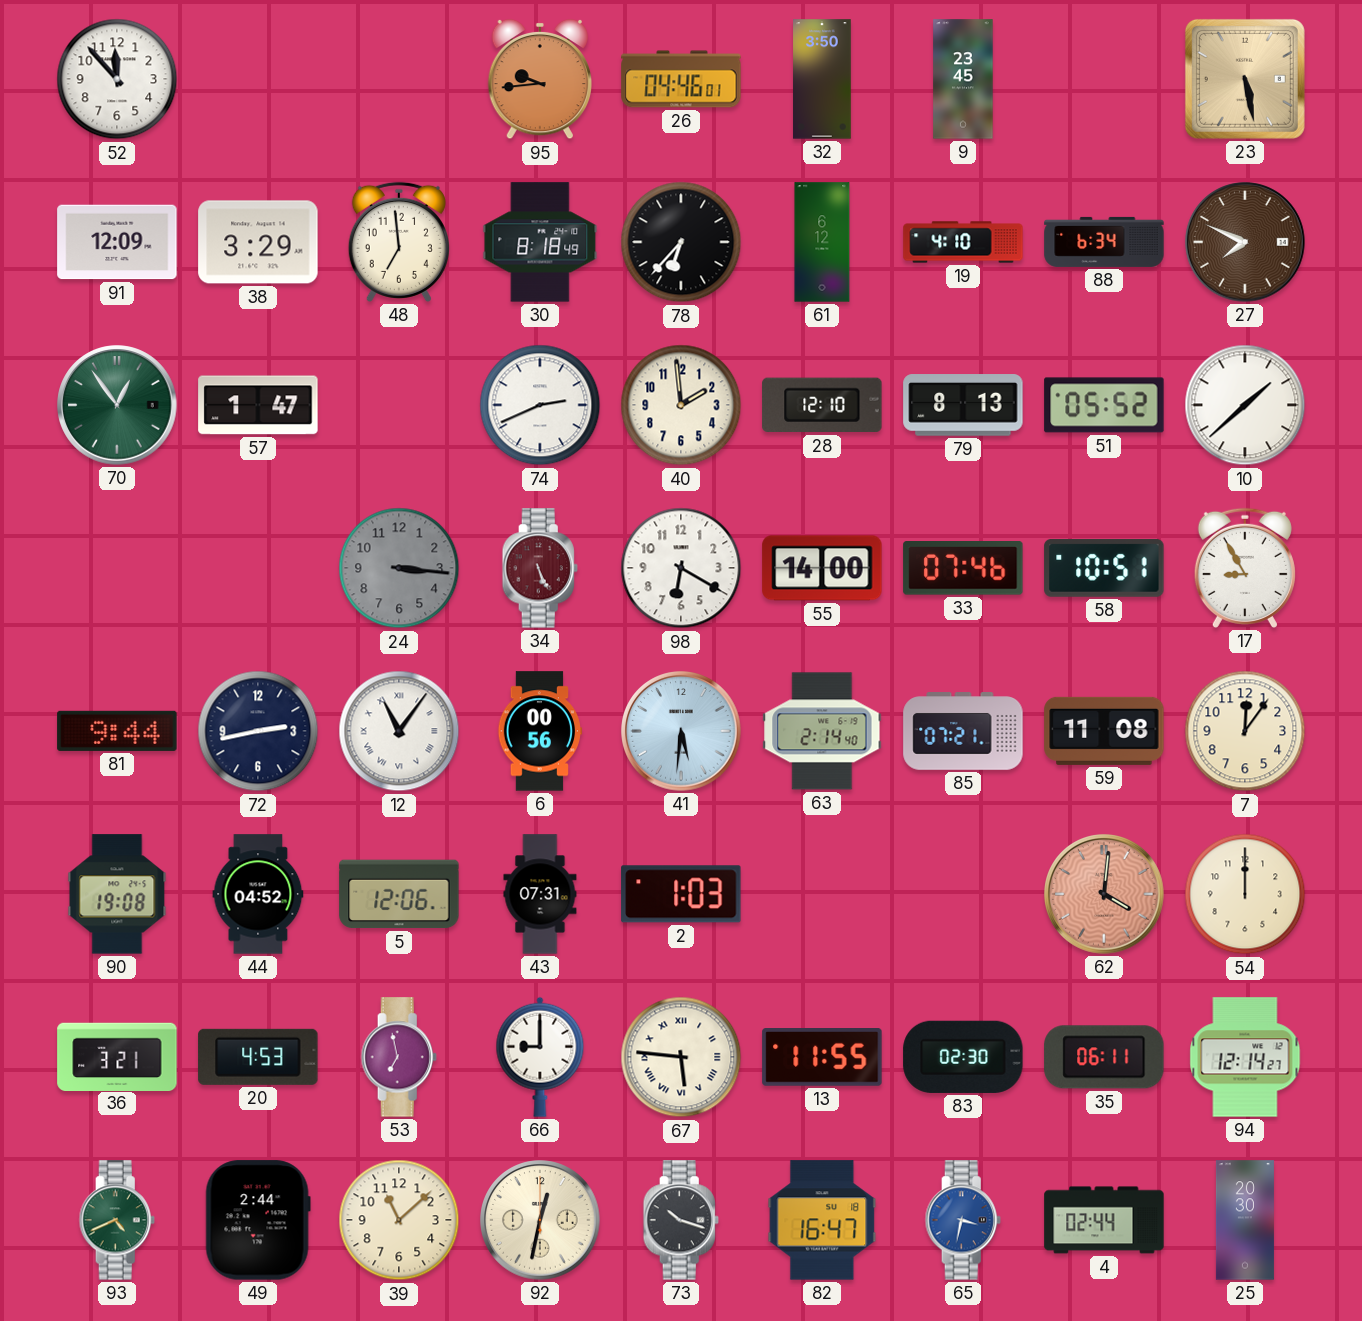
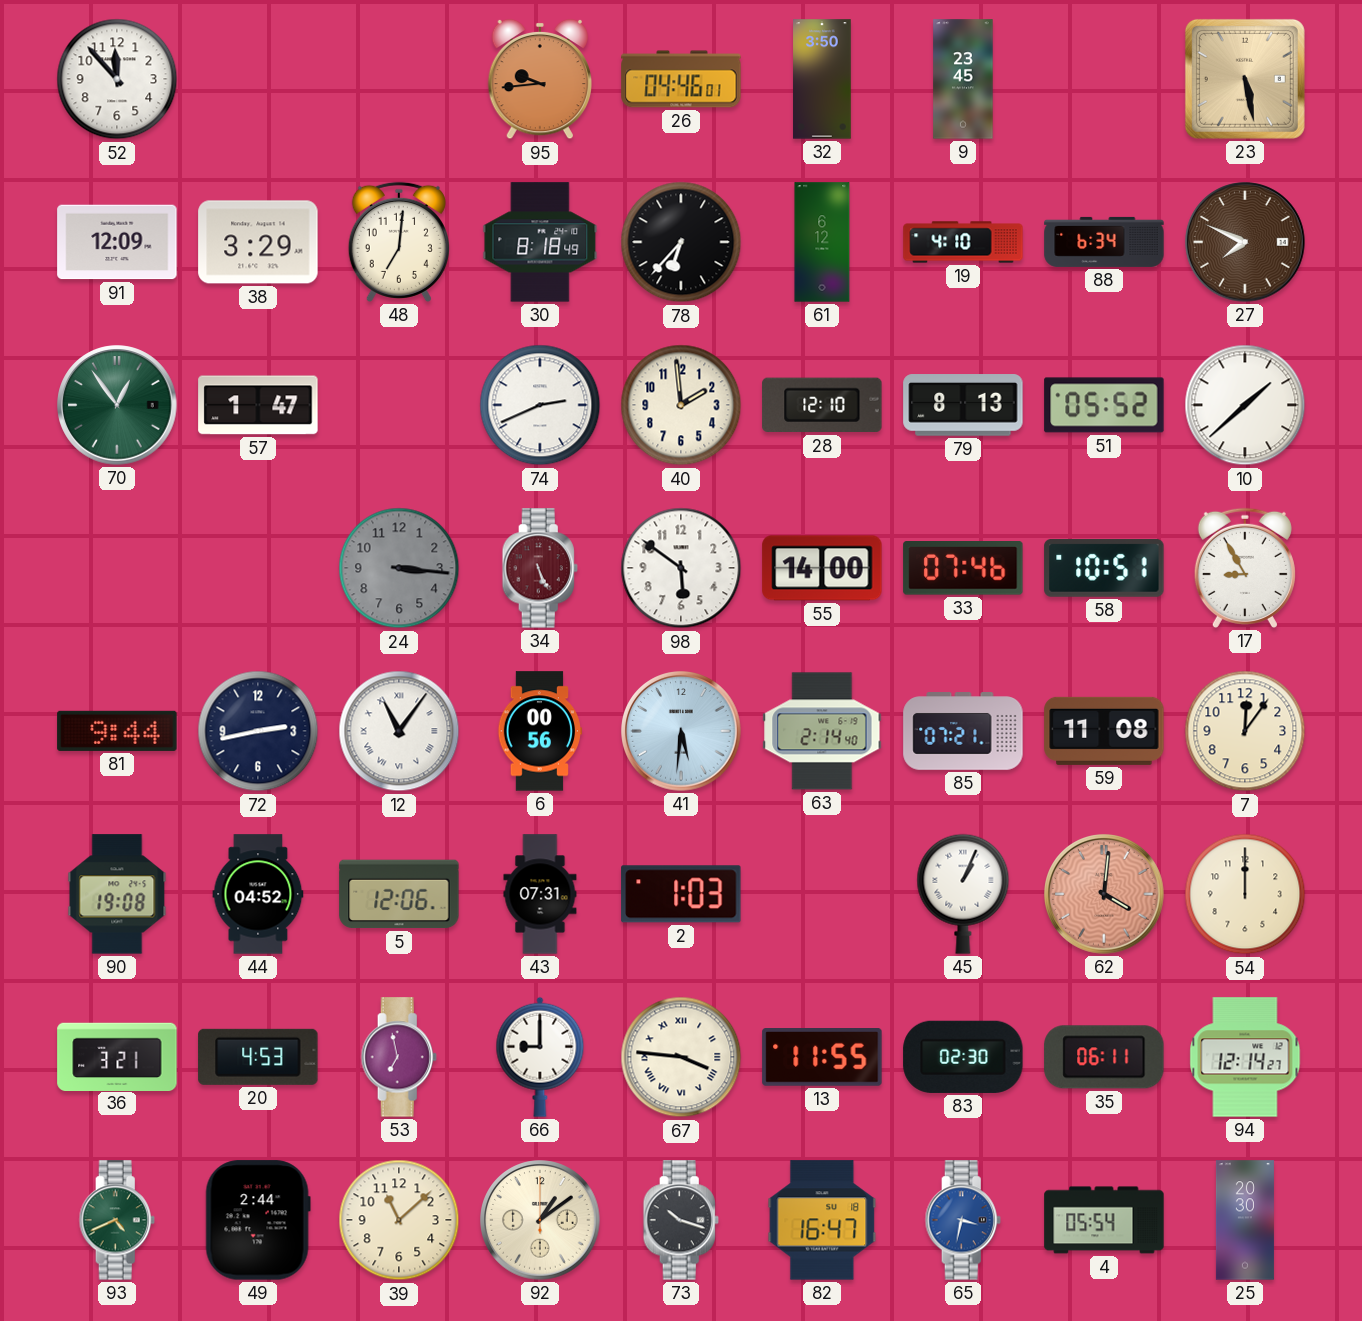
48: 6:59 -> 7:01
98: 6:20 -> 5:51
45: none -> 1:04
67: 5:46 -> 3:46
92: 12:32 -> 1:09
4: 02:44 -> 05:54
